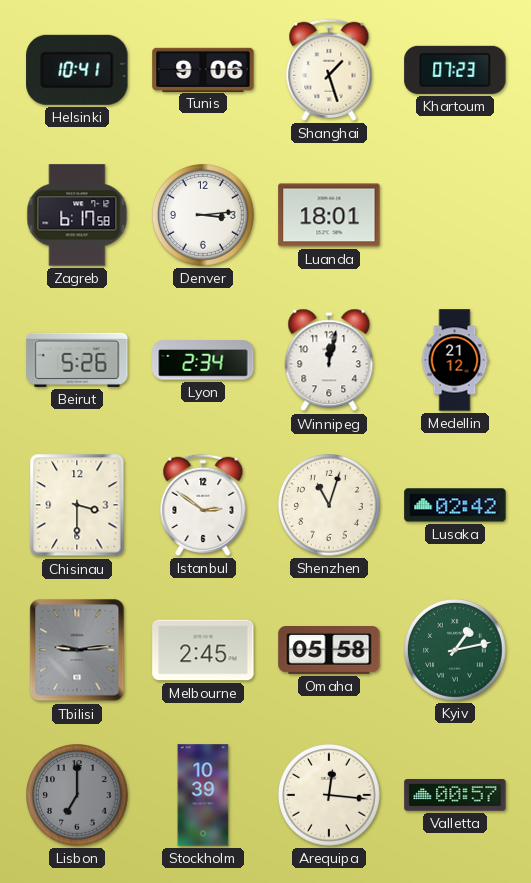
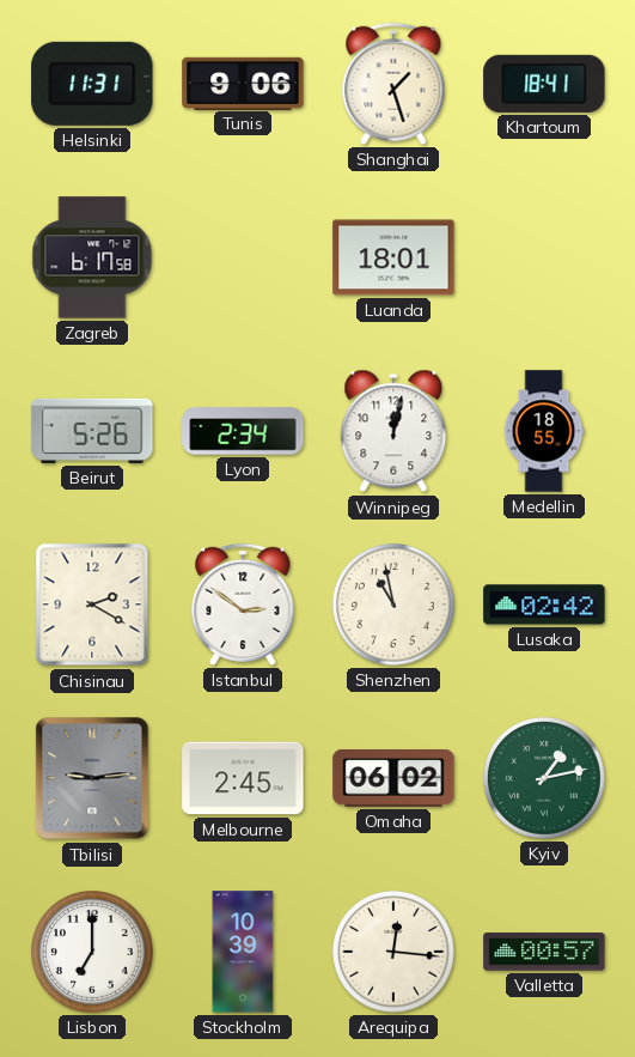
Helsinki: 10:41 -> 11:31
Khartoum: 07:23 -> 18:41
Denver: 3:14 -> none
Medellin: 21:12 -> 18:55
Chisinau: 3:30 -> 2:20
Shenzhen: 11:03 -> 10:58
Omaha: 05:58 -> 06:02
Lisbon dial: grey -> white
